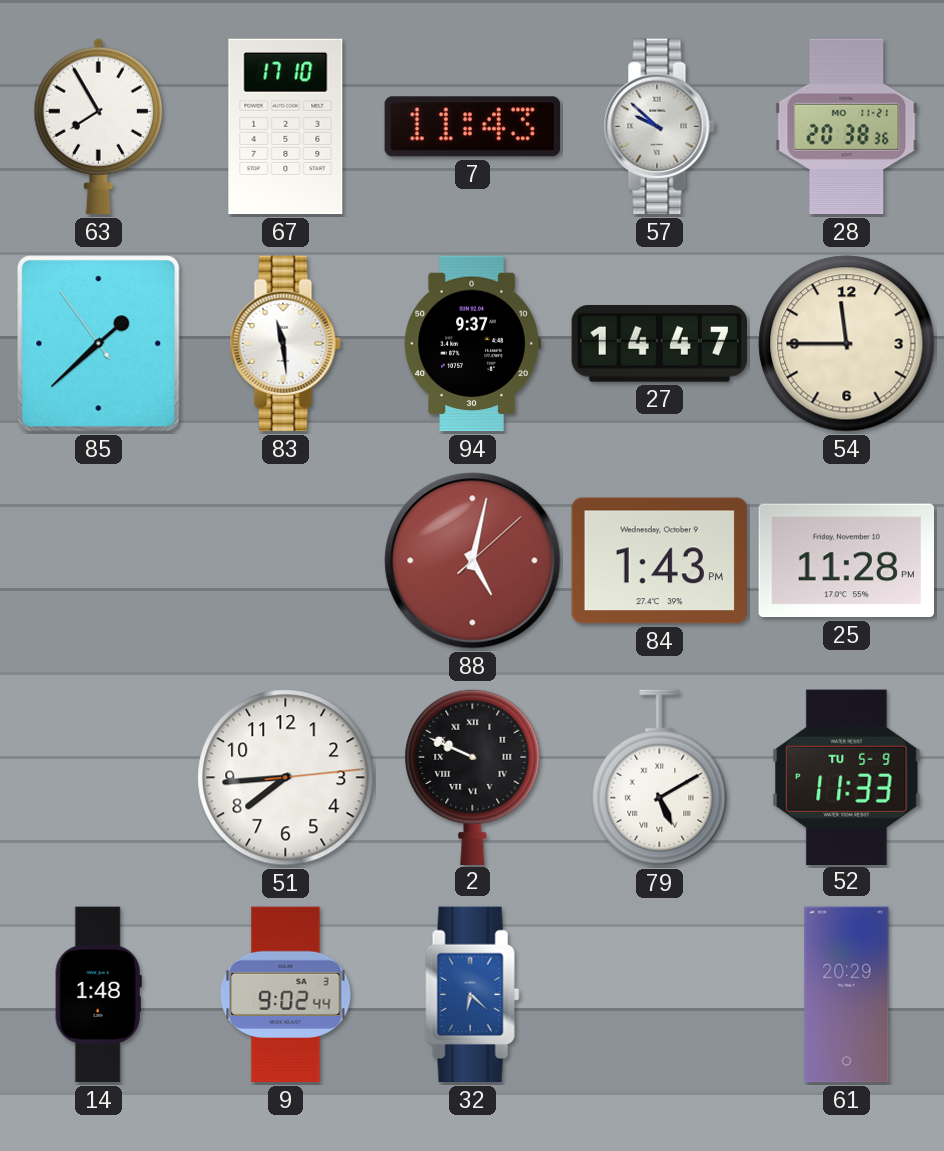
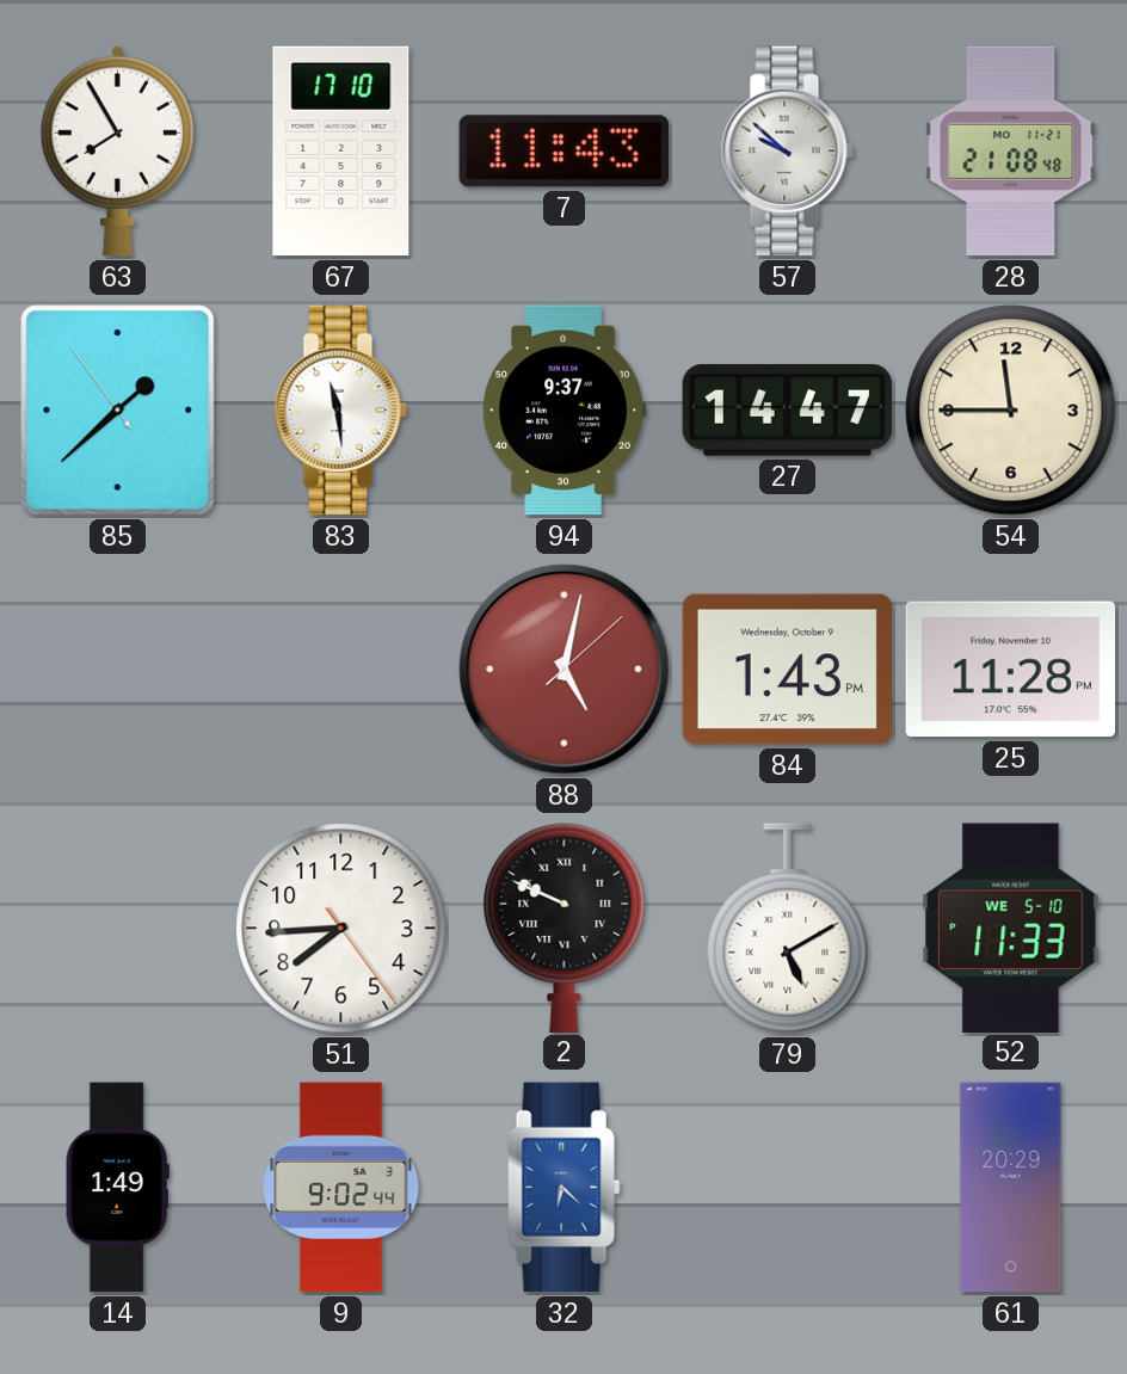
28: 20:38 -> 21:08
51: 7:44:14 -> 7:44:24
52 date: TU 5-9 -> WE 5-10
14: 1:48 -> 1:49
